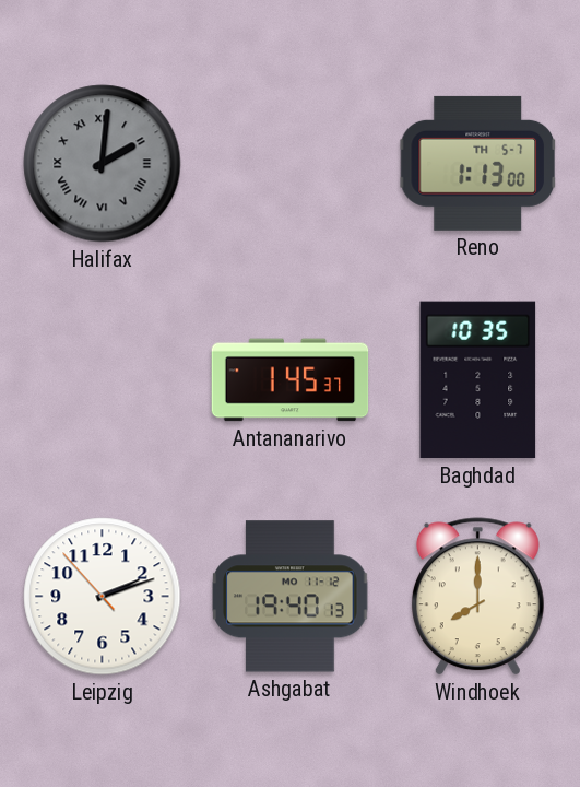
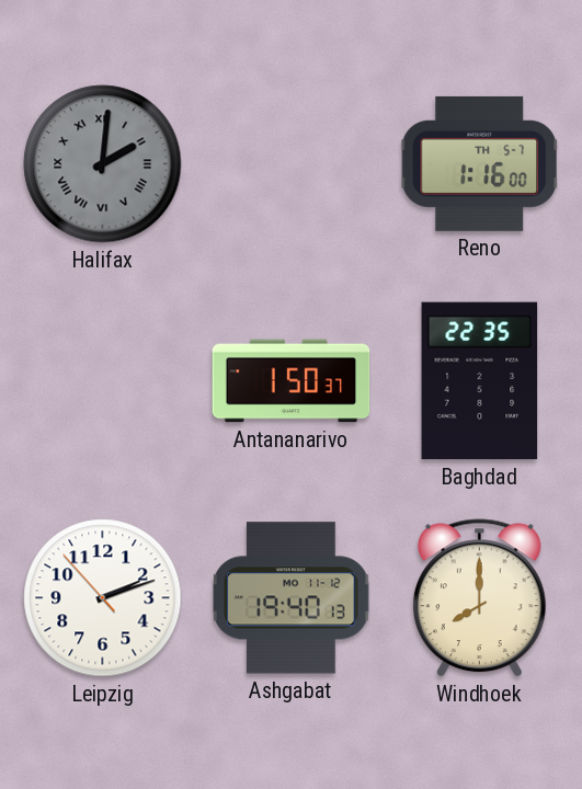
Reno: 1:13 -> 1:16
Antananarivo: 1:45 -> 1:50
Baghdad: 10:35 -> 22:35
